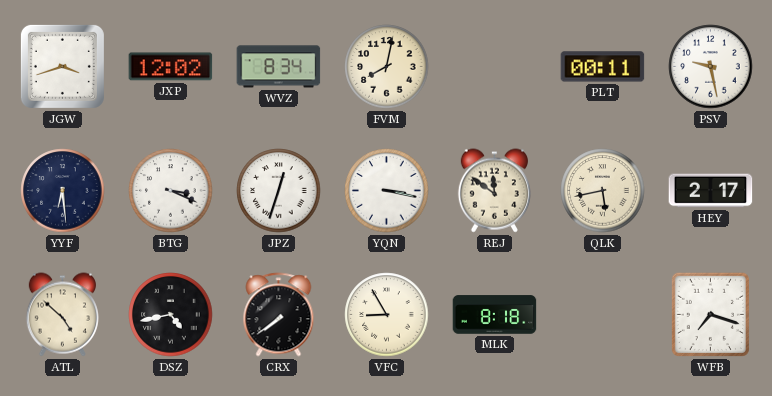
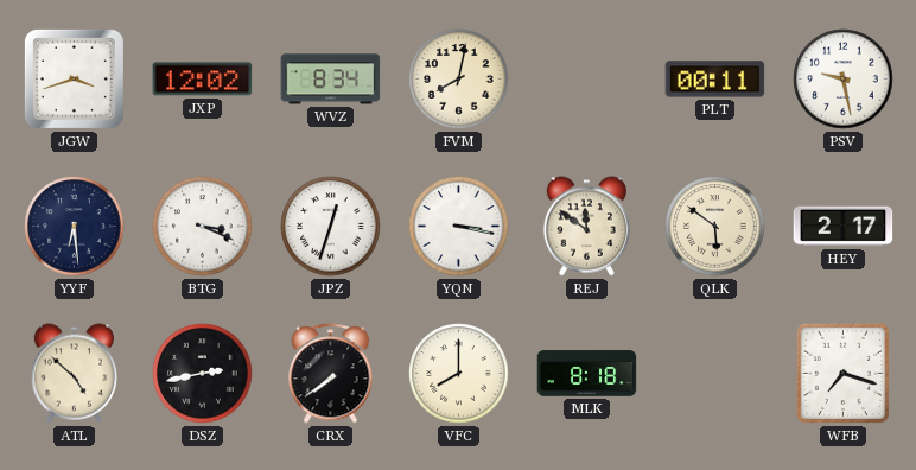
QLK: 5:43 -> 5:51
DSZ: 4:43 -> 2:43
VFC: 8:55 -> 8:00
